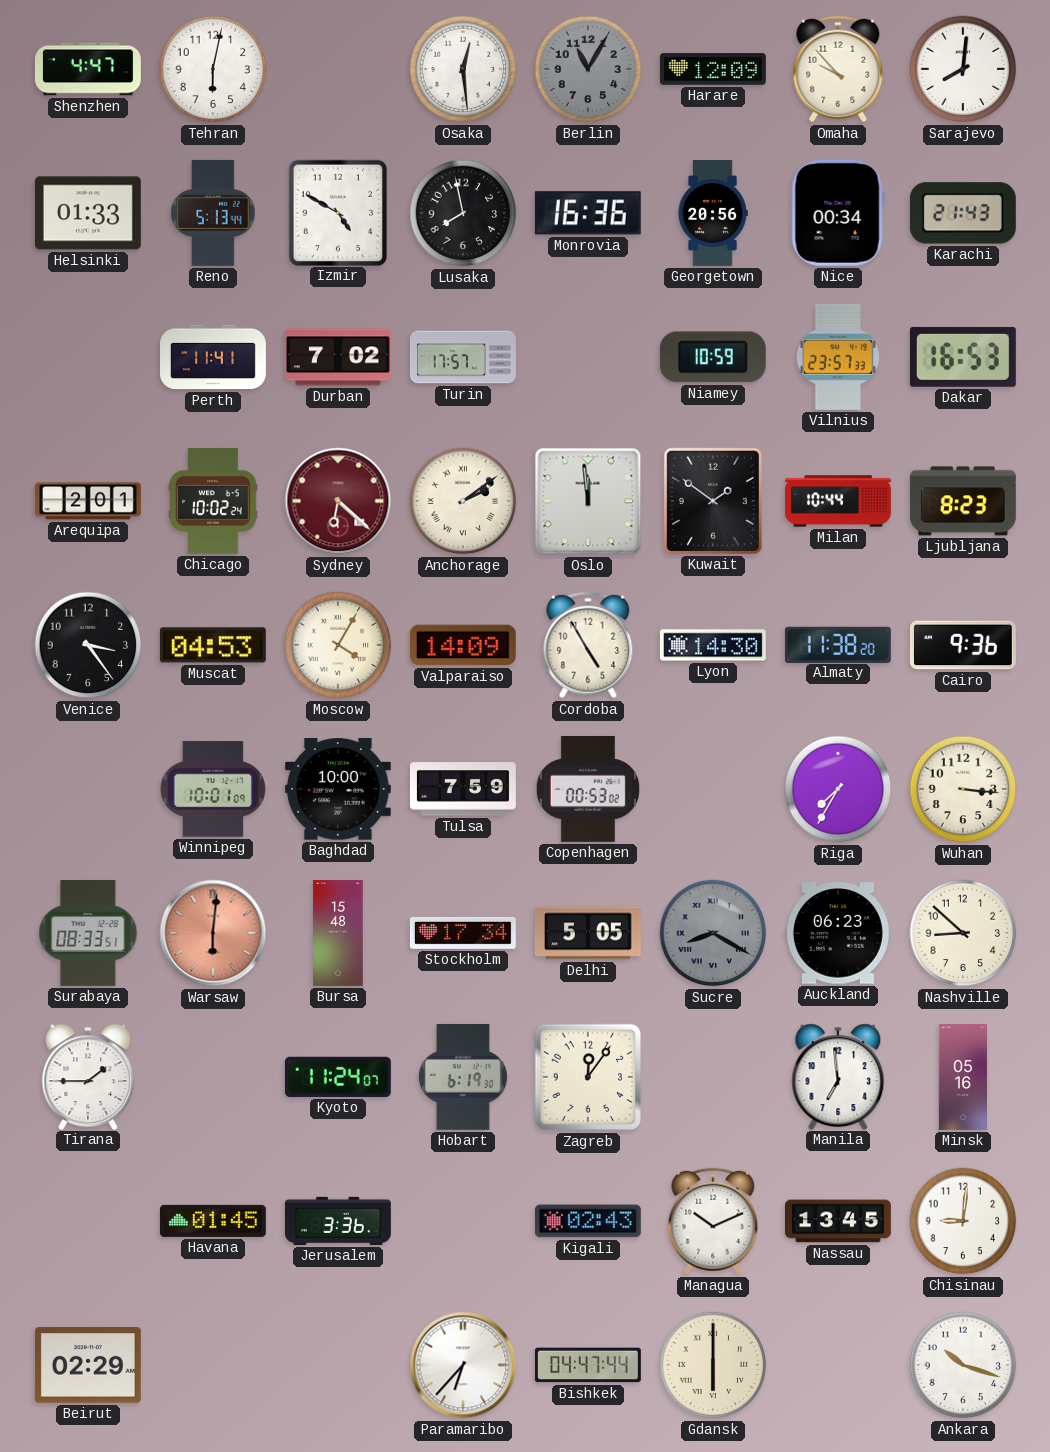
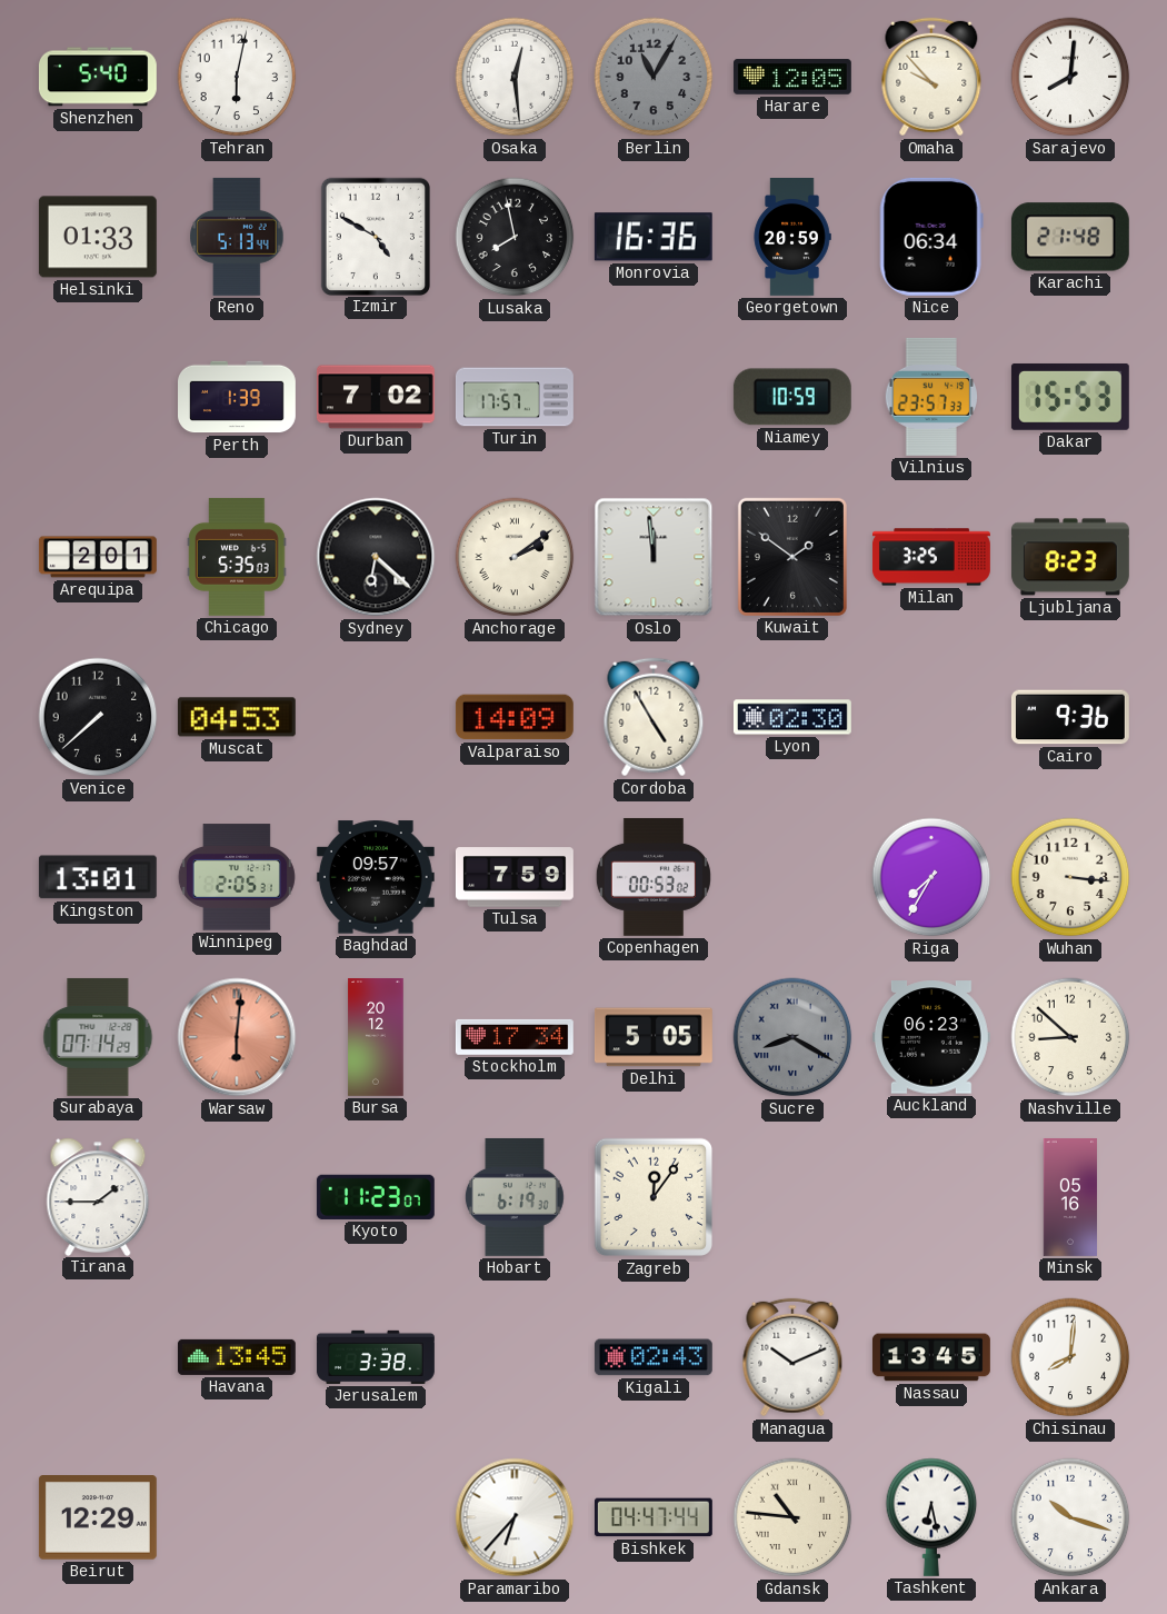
Shenzhen: 4:47 -> 5:40
Harare: 12:09 -> 12:05
Georgetown: 20:56 -> 20:59
Nice: 00:34 -> 06:34
Karachi: 21:43 -> 21:48
Perth: 11:41 -> 1:39
Dakar: 16:53 -> 15:53
Chicago: 10:02 -> 5:35
Sydney dial: burgundy -> black
Milan: 10:44 -> 3:25
Venice: 3:24 -> 7:38
Moscow: 4:05 -> none
Lyon: 14:30 -> 02:30
Almaty: 11:38 -> none
Kingston: none -> 13:01
Winnipeg: 10:01 -> 2:05
Baghdad: 10:00 -> 09:57
Surabaya: 08:33 -> 07:14
Bursa: 15:48 -> 20:12
Kyoto: 11:24 -> 11:23
Manila: 6:59 -> none
Havana: 01:45 -> 13:45
Jerusalem: 3:36 -> 3:38
Chisinau: 9:01 -> 8:01
Beirut: 02:29 -> 12:29
Gdansk: 6:00 -> 10:46
Tashkent: none -> 6:28
